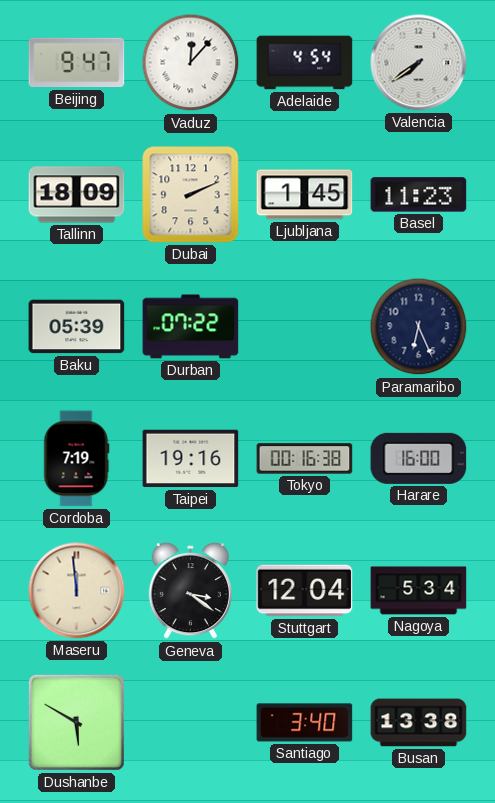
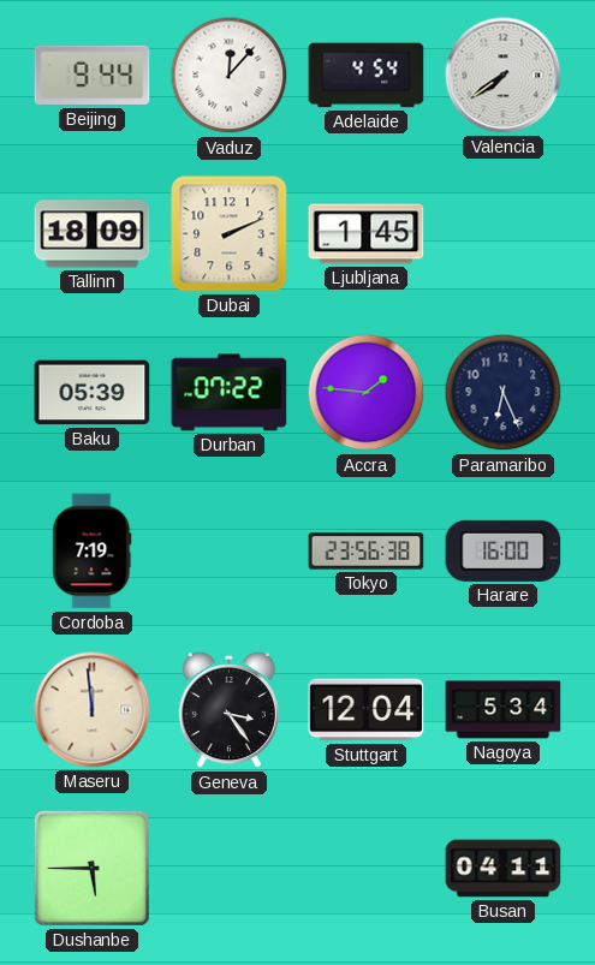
Beijing: 9:47 -> 9:44
Basel: 11:23 -> none
Accra: none -> 1:46
Taipei: 19:16 -> none
Tokyo: 00:16 -> 23:56
Geneva: 3:21 -> 3:24
Dushanbe: 5:50 -> 5:45
Santiago: 3:40 -> none
Busan: 13:38 -> 04:11
